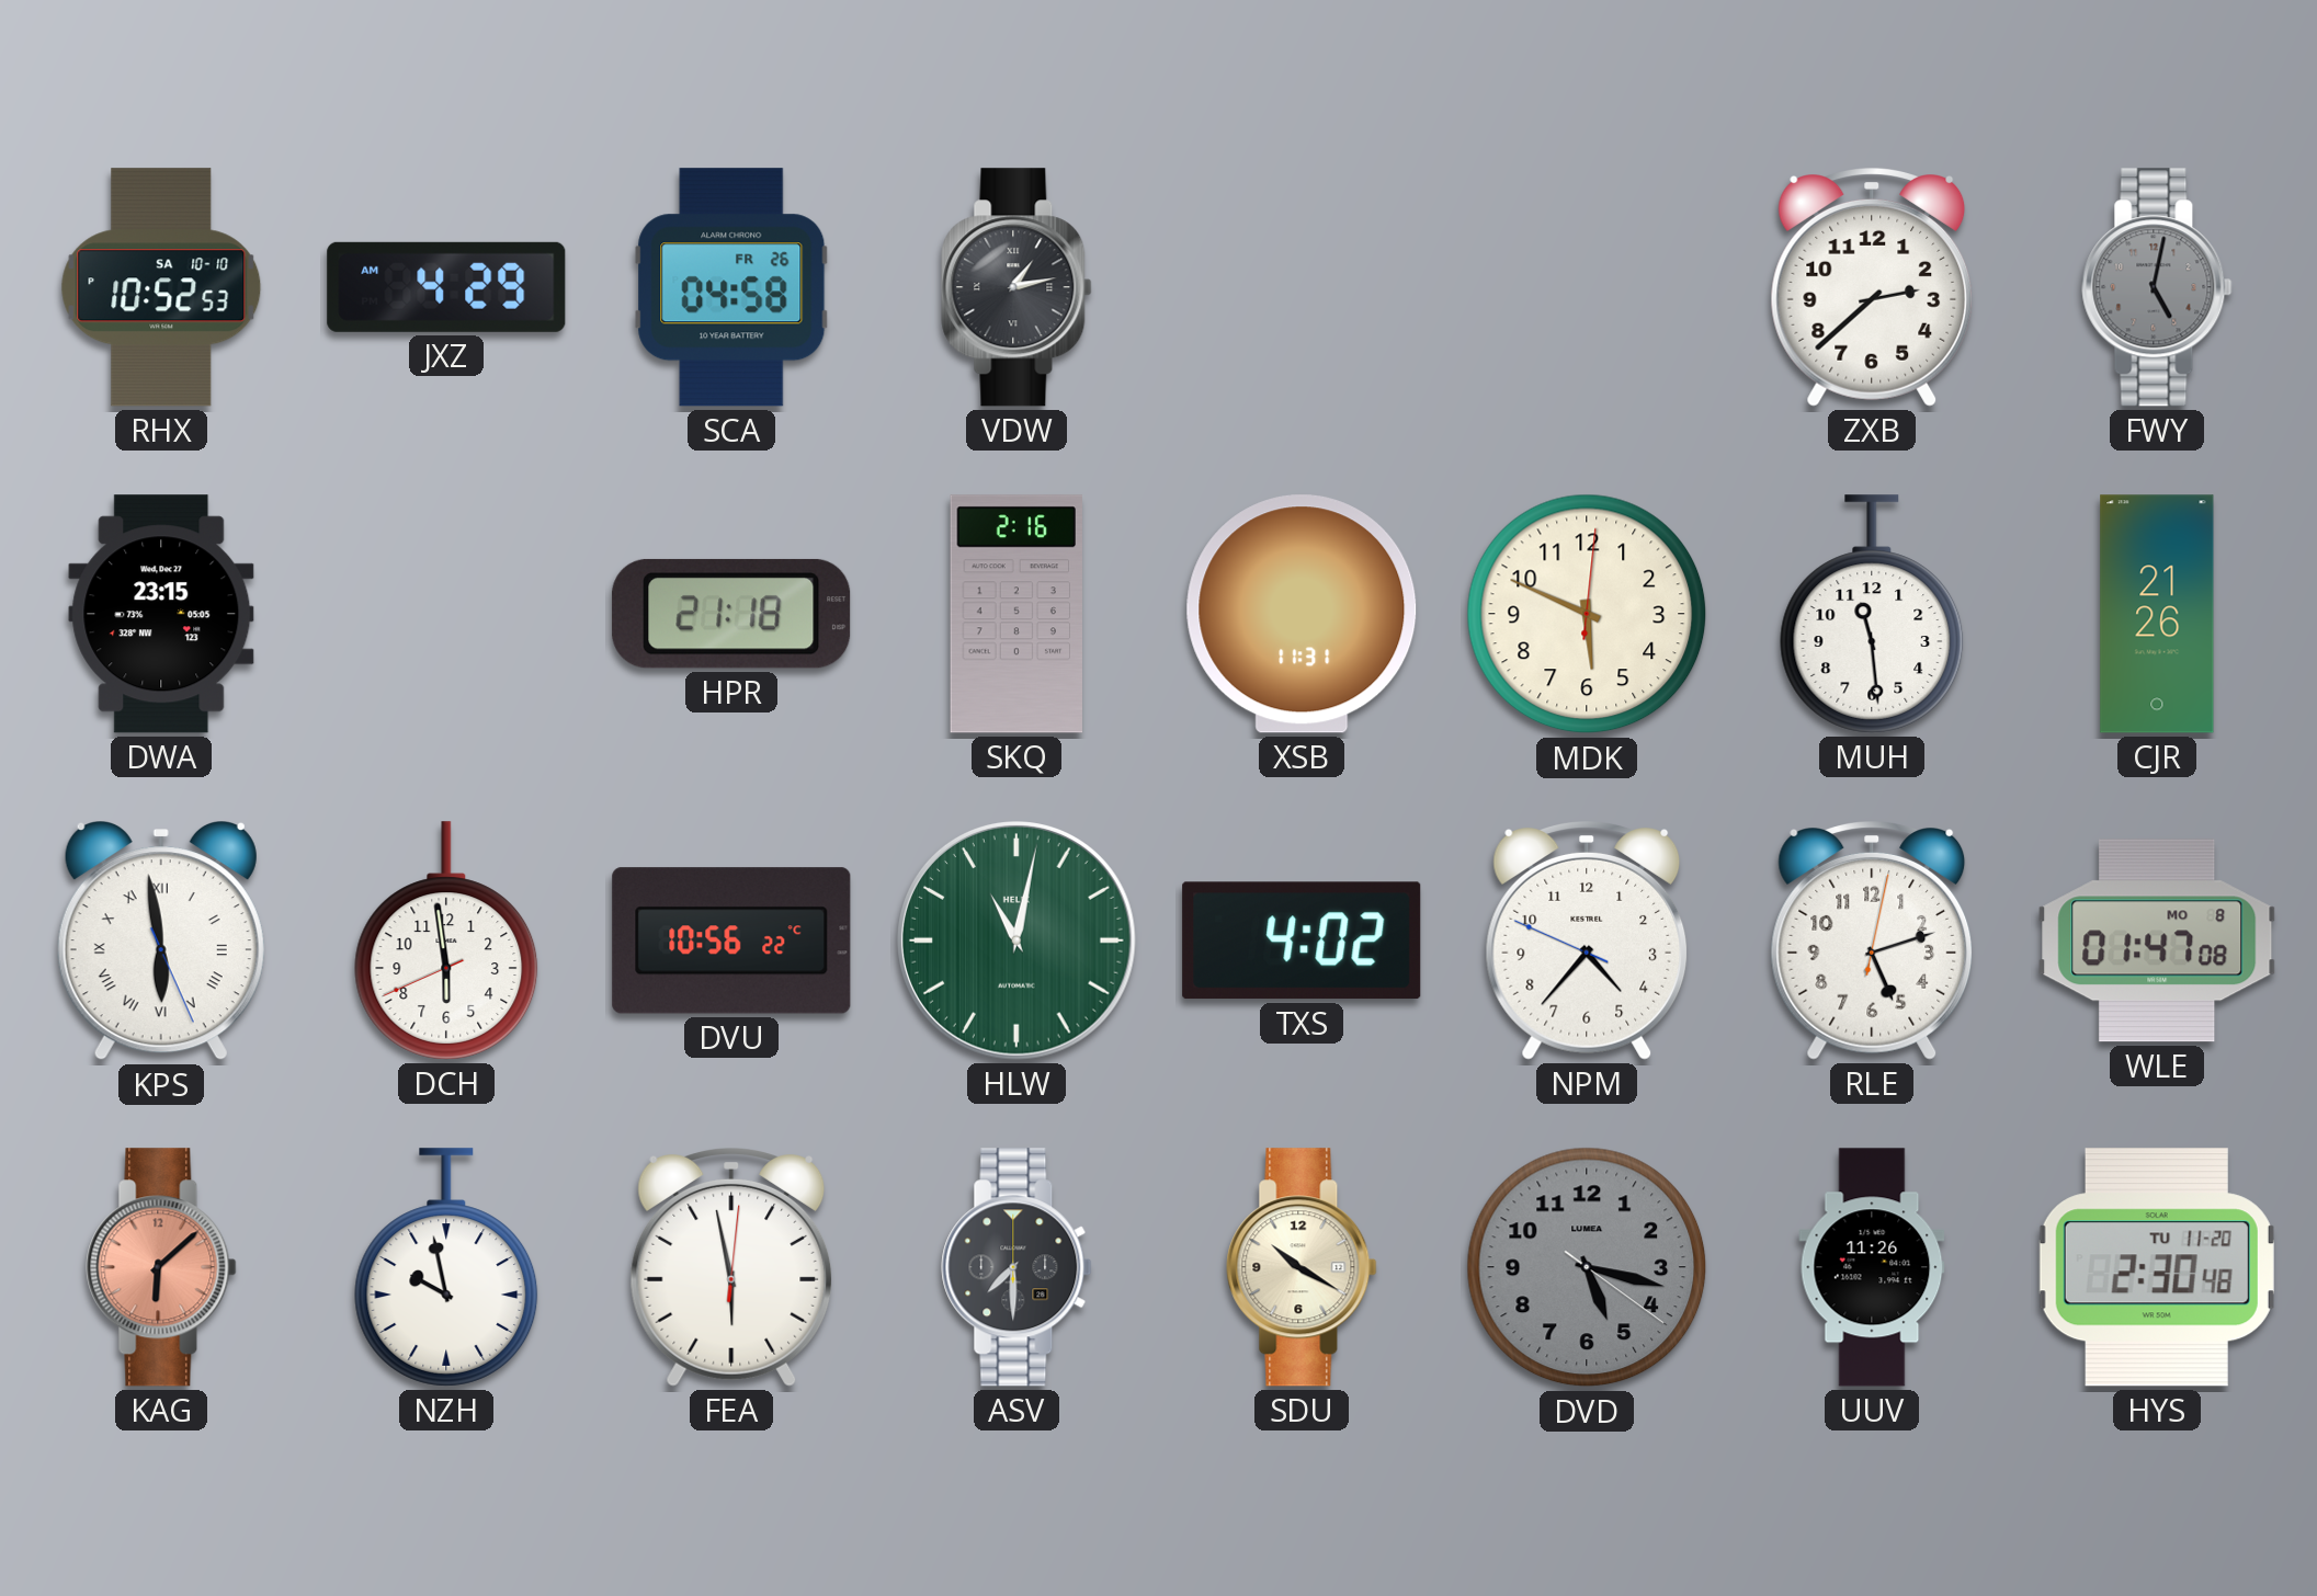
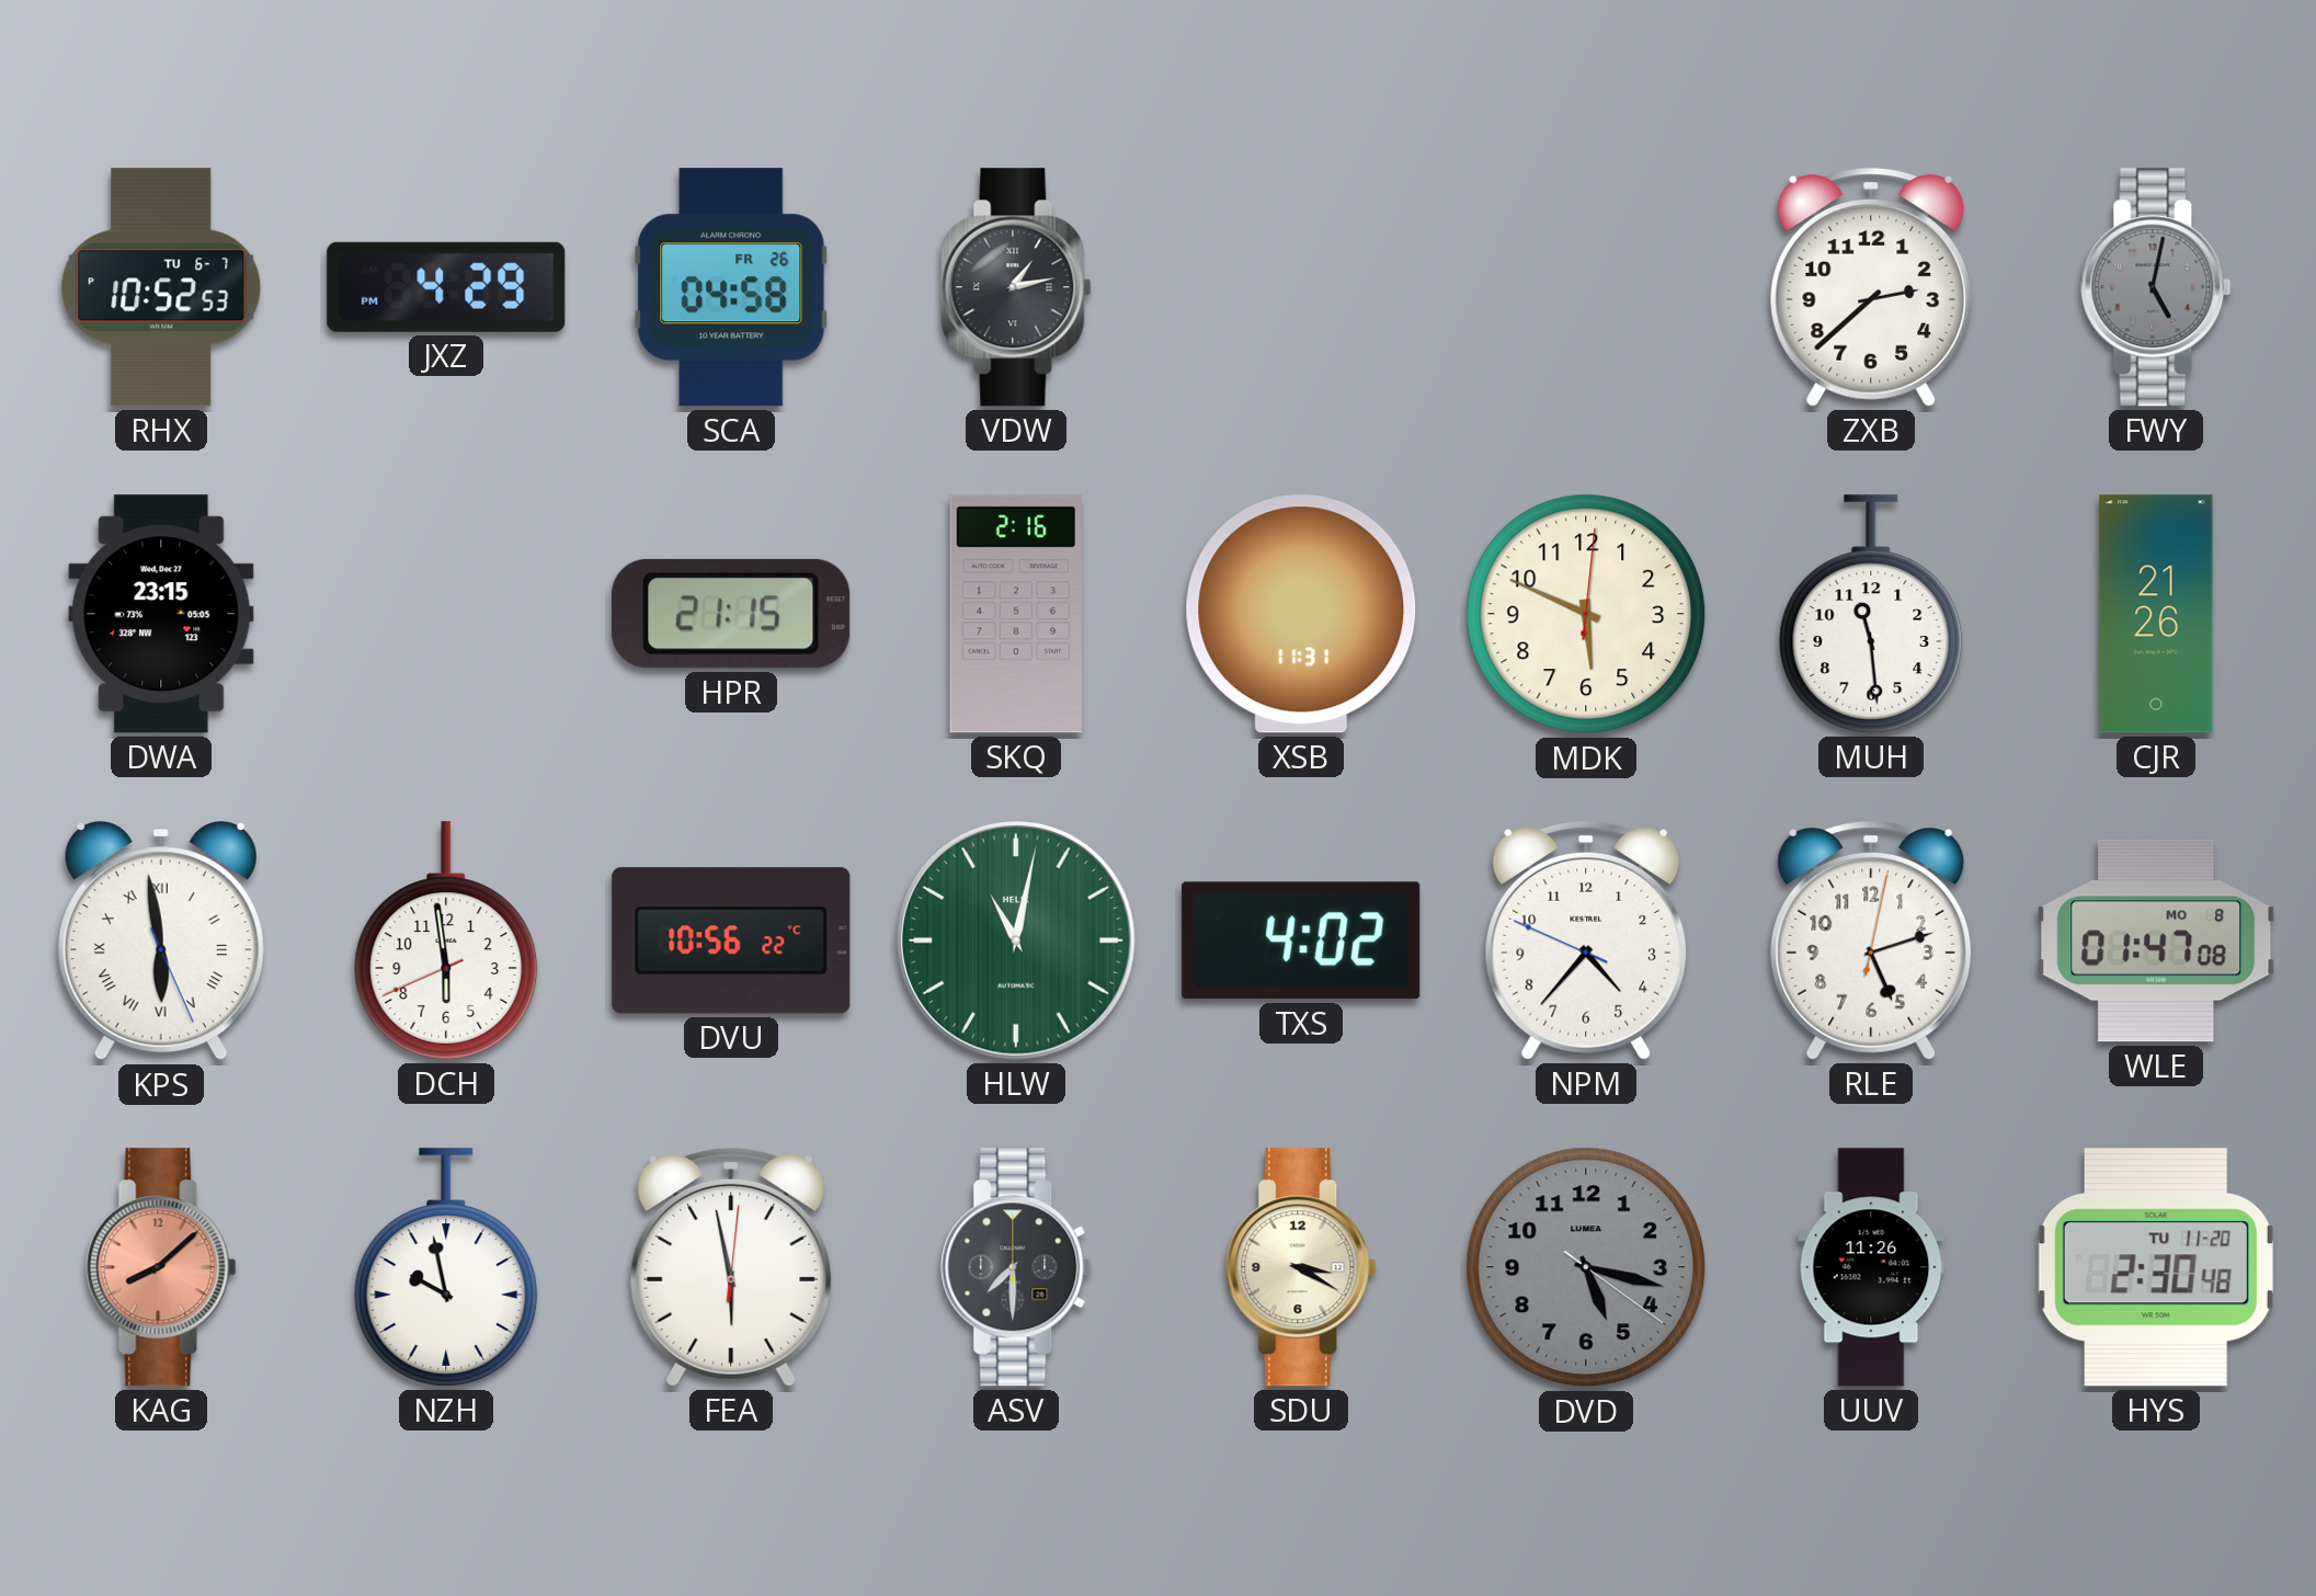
RHX date: SA 10-10 -> TU 6-7
JXZ: 4:29 AM -> 4:29 PM
HPR: 21:18 -> 21:15
KAG: 6:08 -> 8:08
SDU: 10:20 -> 3:20
